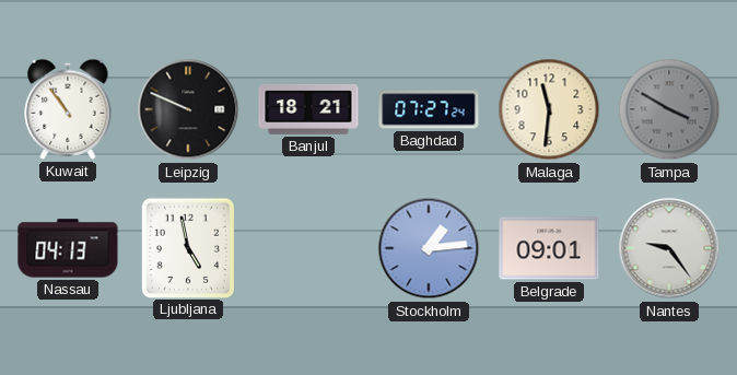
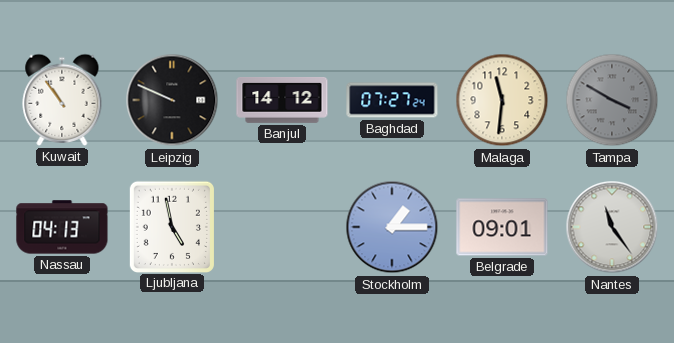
Banjul: 18:21 -> 14:12
Stockholm: 1:14 -> 1:15
Nantes: 9:24 -> 11:24
